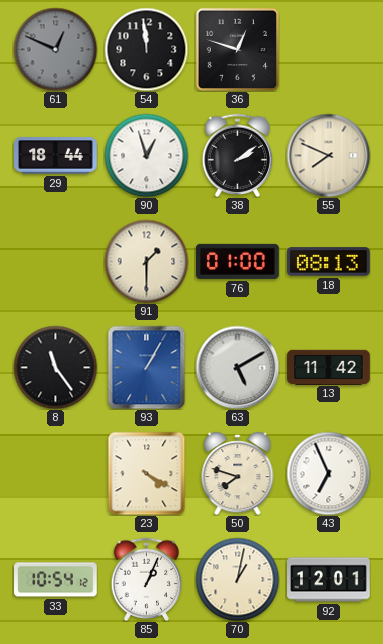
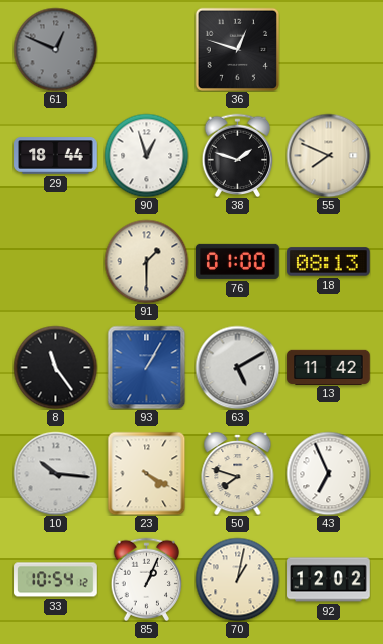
54: 11:59 -> none
38: 2:09 -> 1:48
10: none -> 10:16
92: 12:01 -> 12:02
